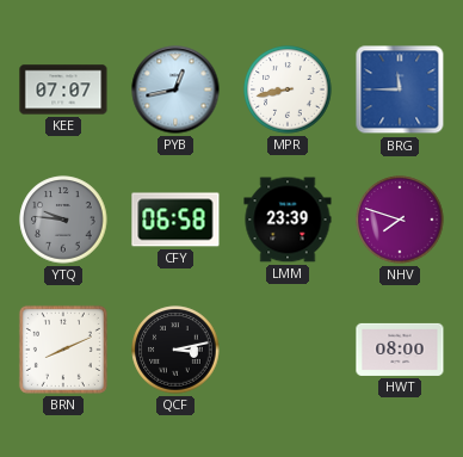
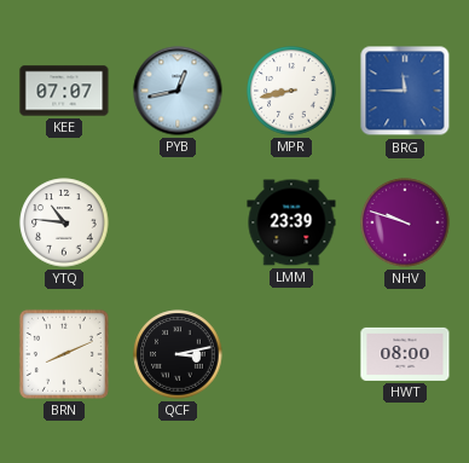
YTQ: 9:46 -> 10:46
YTQ dial: grey -> white
CFY: 06:58 -> none
NHV: 7:48 -> 9:48
